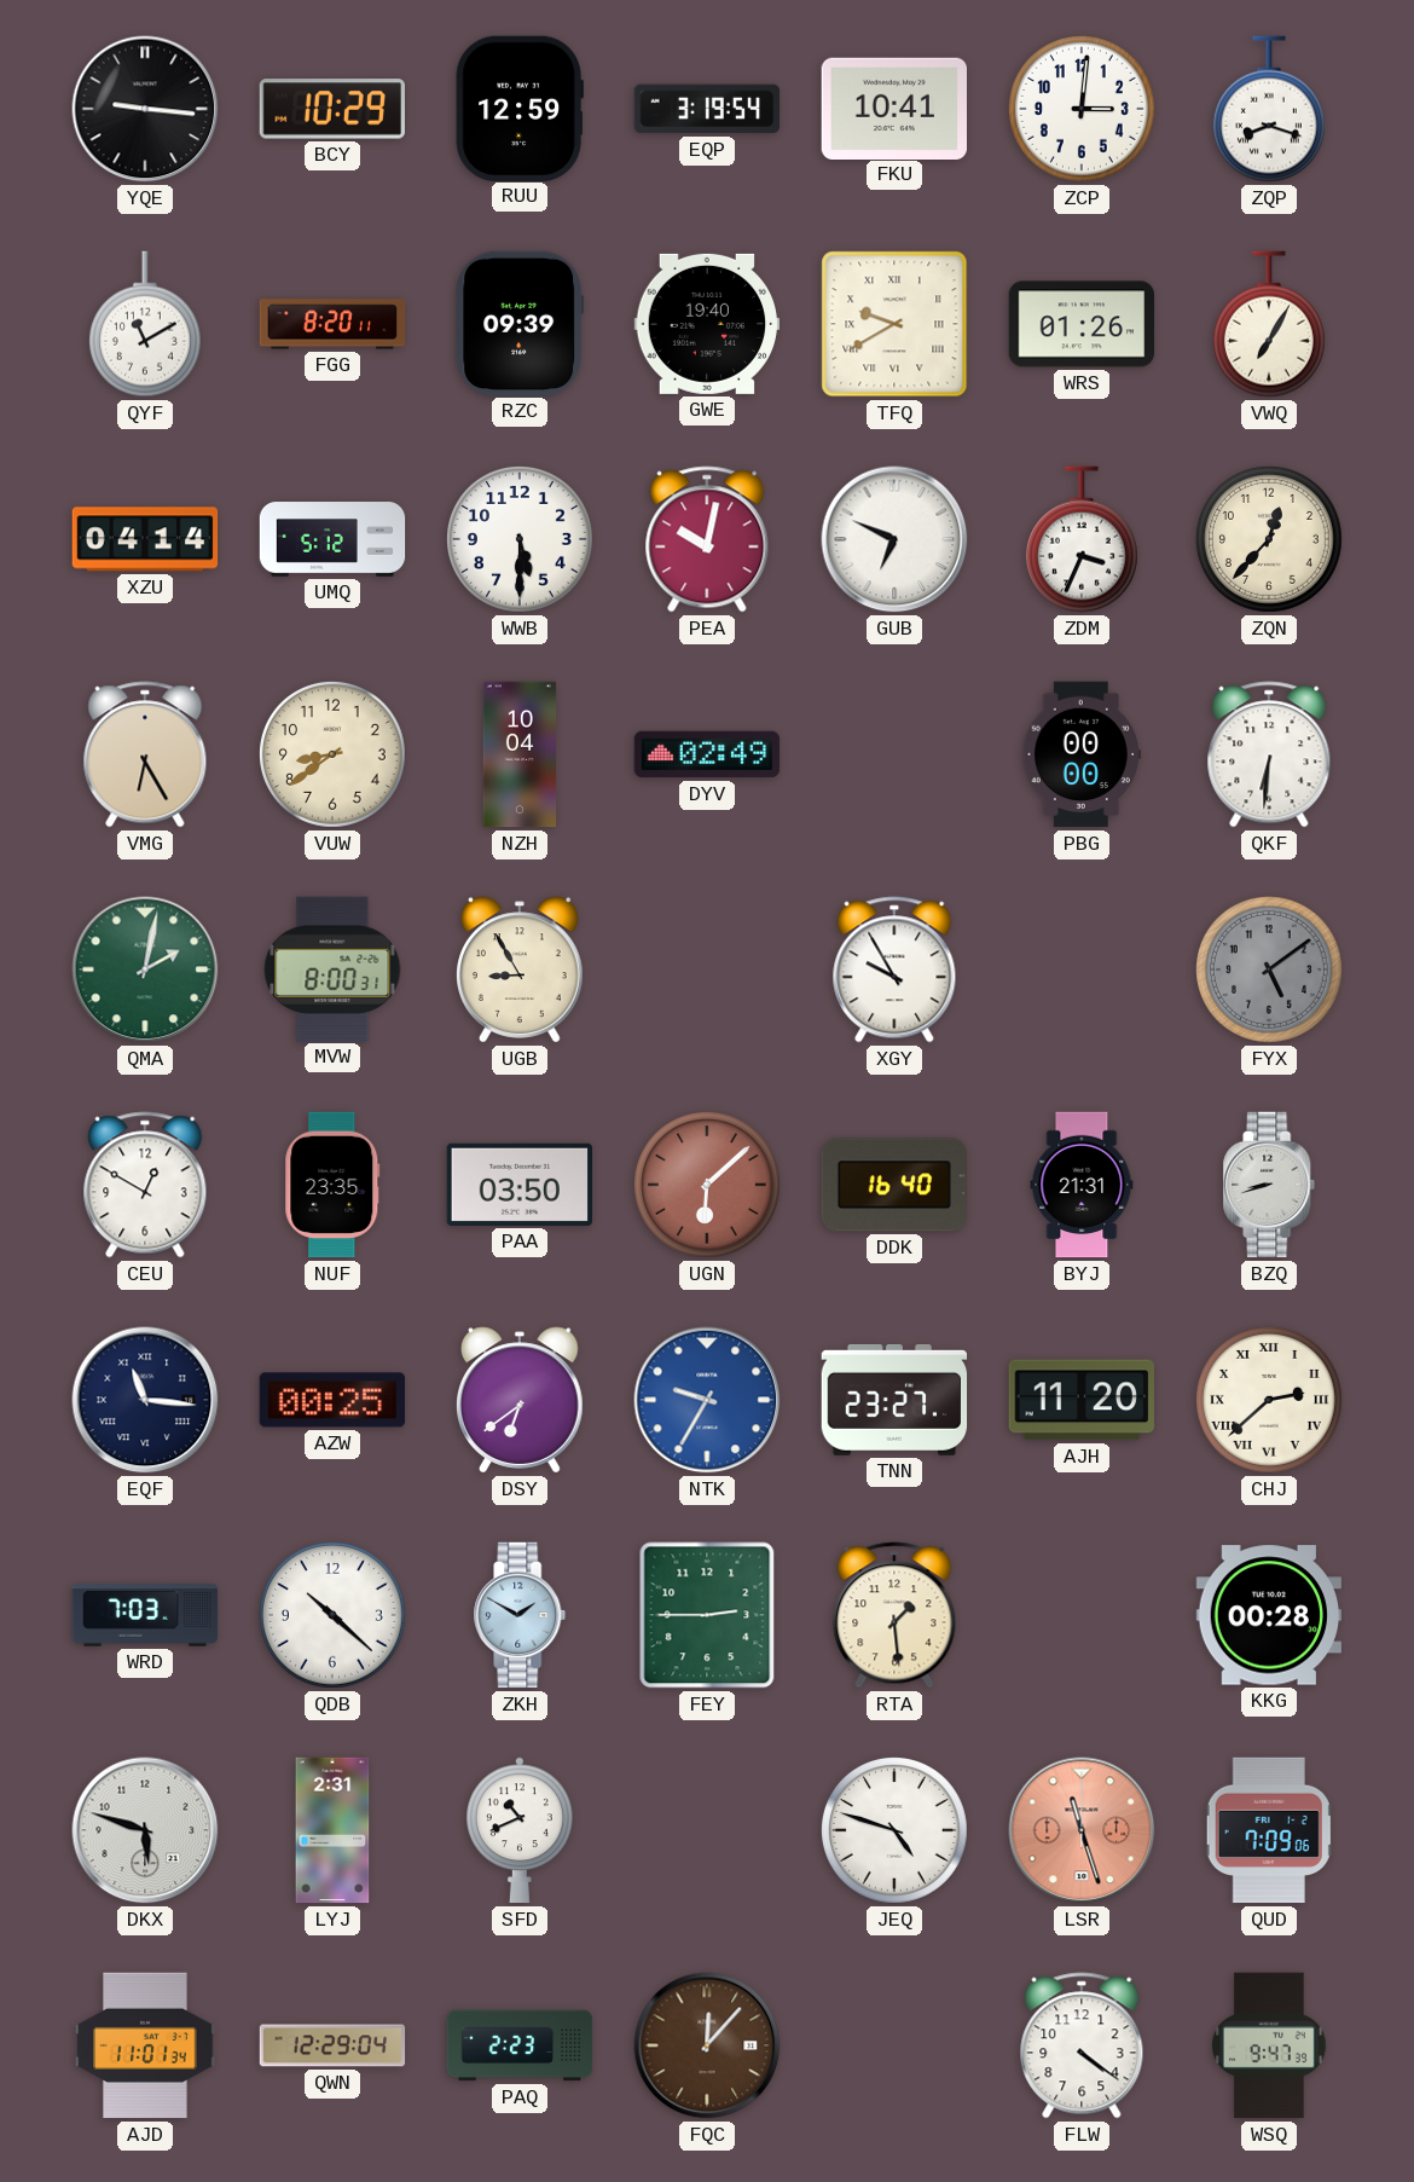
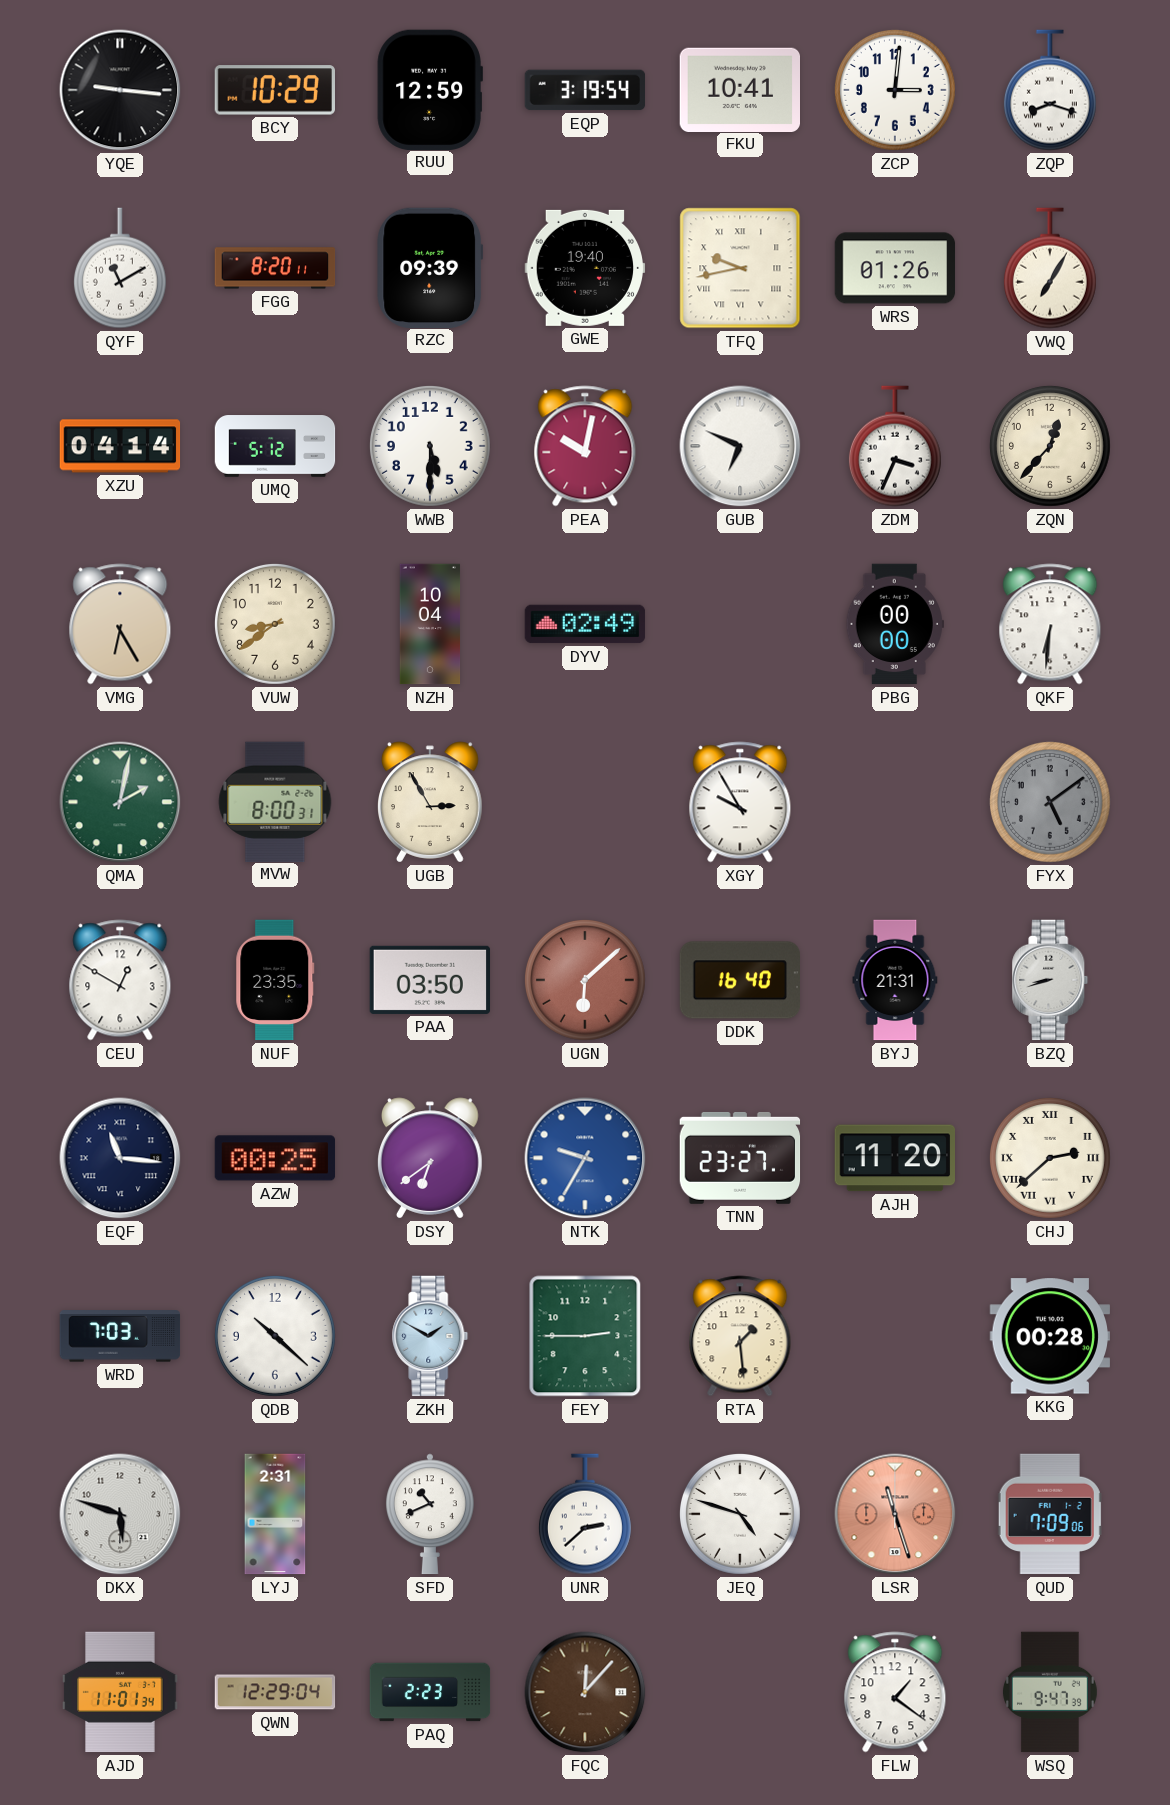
TFQ: 9:40 -> 9:43
UGB: 8:55 -> 2:55
UNR: none -> 2:38
FLW: 4:21 -> 1:21
